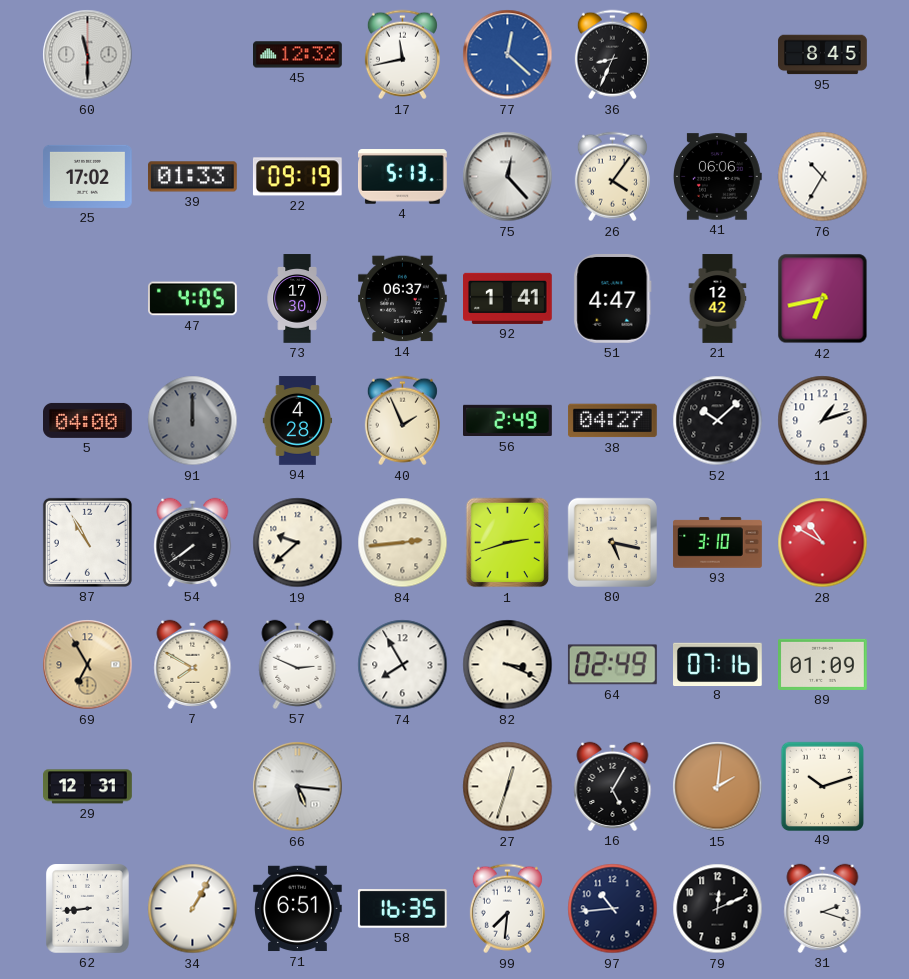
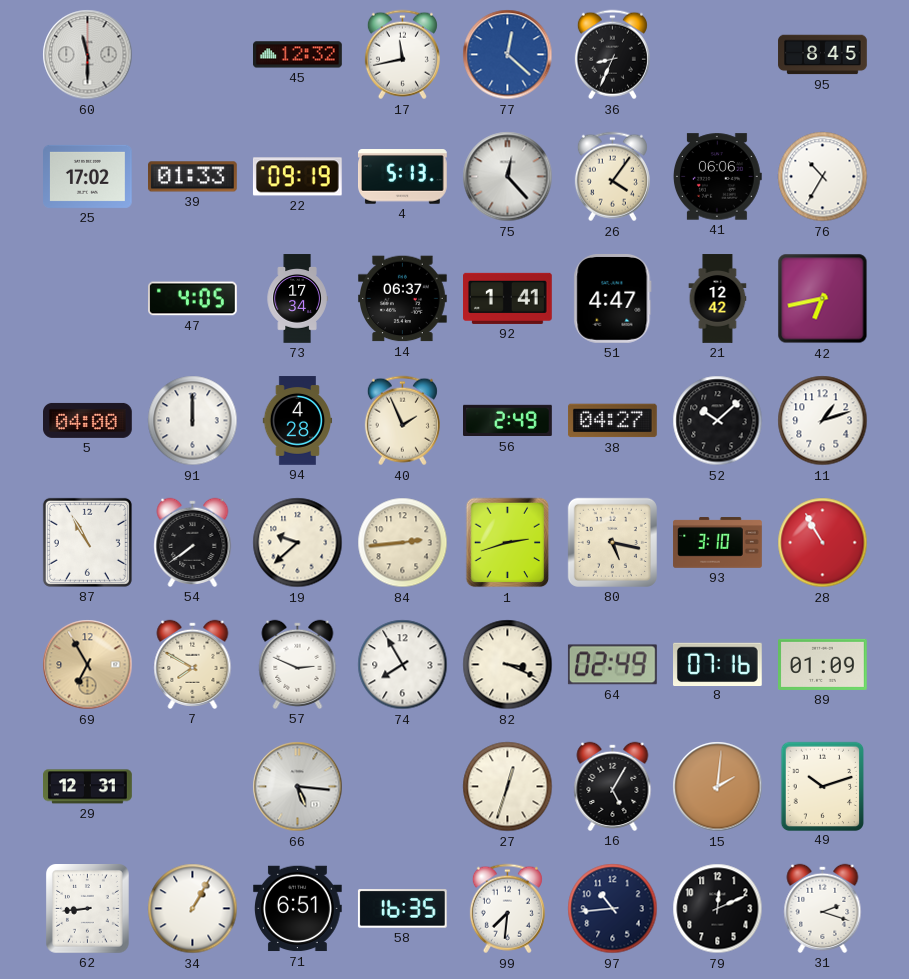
73: 17:30 -> 17:34
91 dial: grey -> white
28: 10:50 -> 10:55
